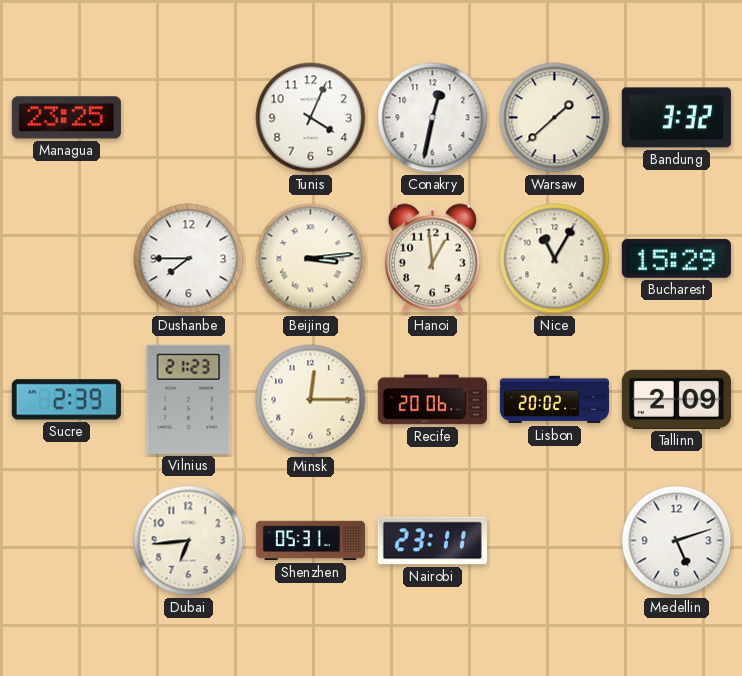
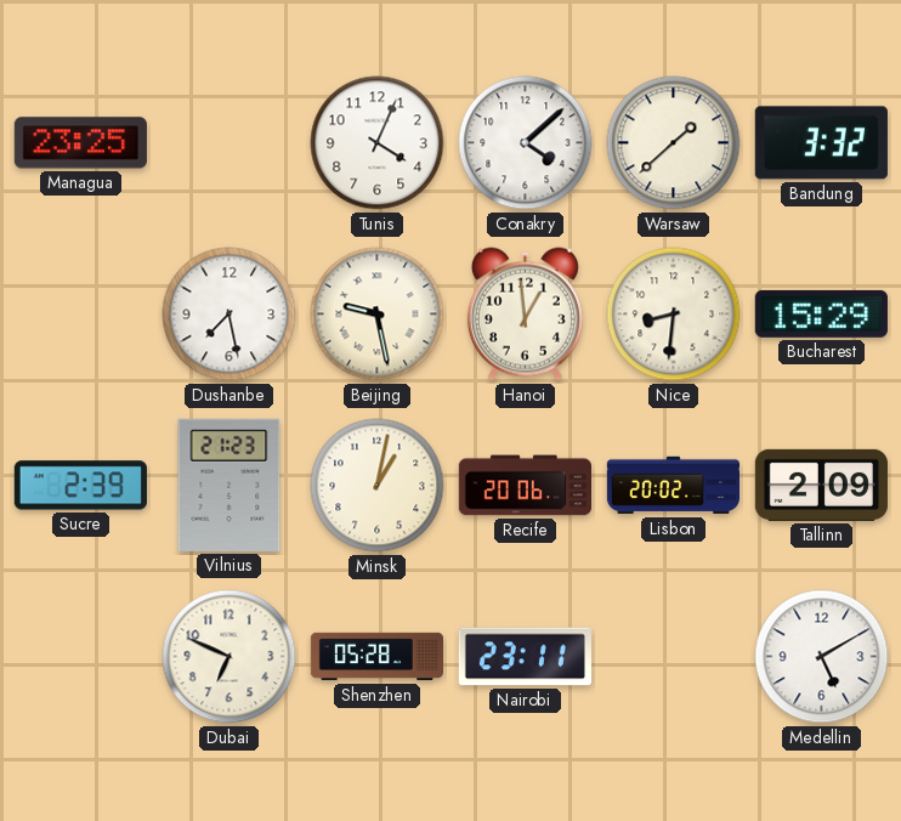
Conakry: 12:32 -> 4:08
Dushanbe: 7:45 -> 7:28
Beijing: 3:14 -> 9:28
Nice: 11:05 -> 8:31
Minsk: 12:15 -> 1:02
Dubai: 6:44 -> 6:49
Shenzhen: 05:31 -> 05:28
Medellin: 5:12 -> 5:10
